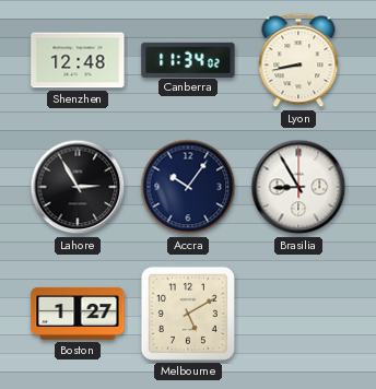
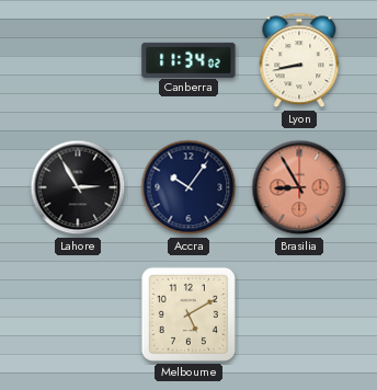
Shenzhen: 12:48 -> none
Brasilia dial: white -> salmon
Boston: 1:27 -> none
